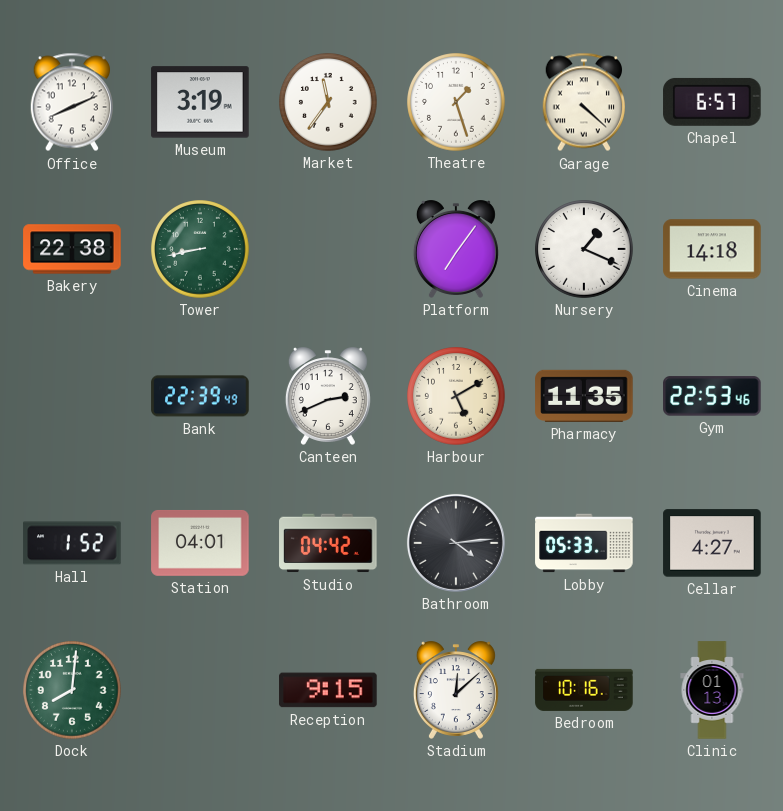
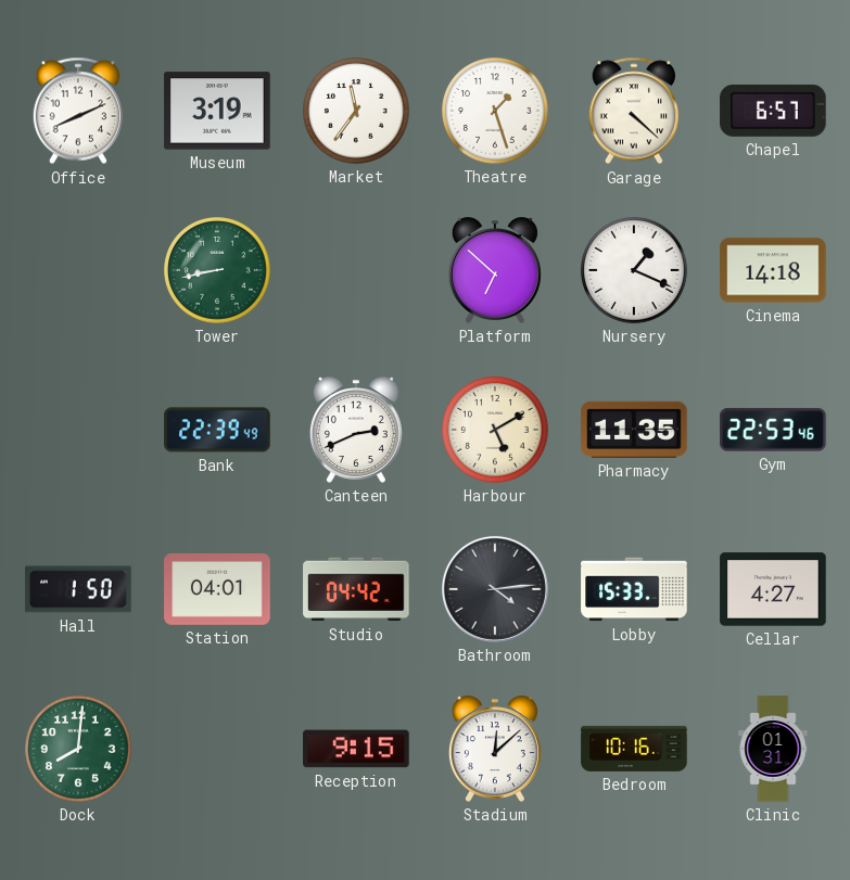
Bakery: 22:38 -> none
Platform: 7:06 -> 6:52
Hall: 1:52 -> 1:50
Lobby: 05:33 -> 15:33
Clinic: 01:13 -> 01:31
